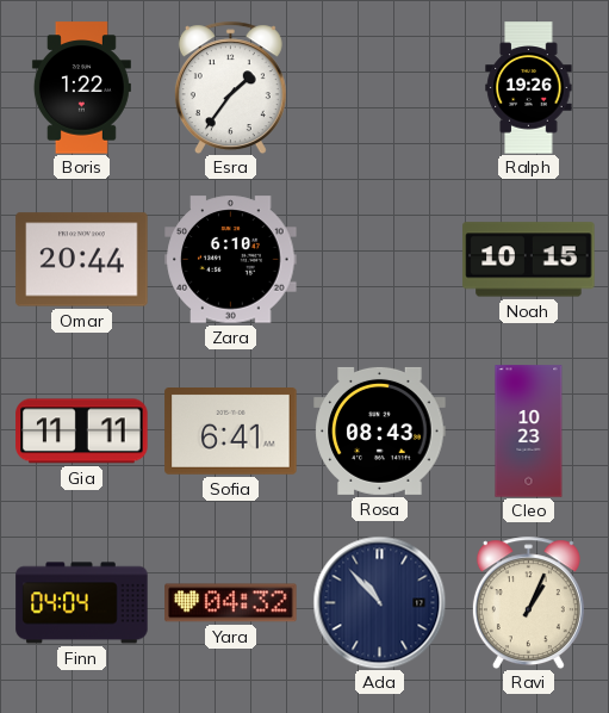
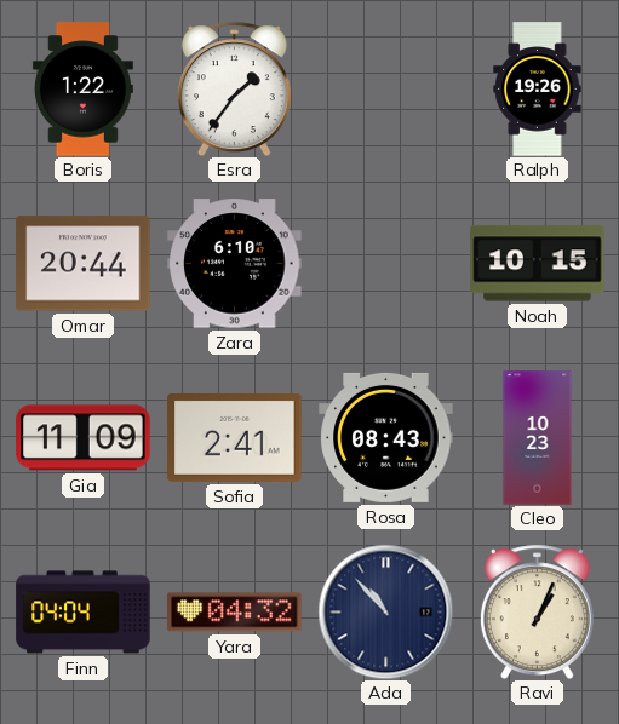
Gia: 11:11 -> 11:09
Sofia: 6:41 -> 2:41
